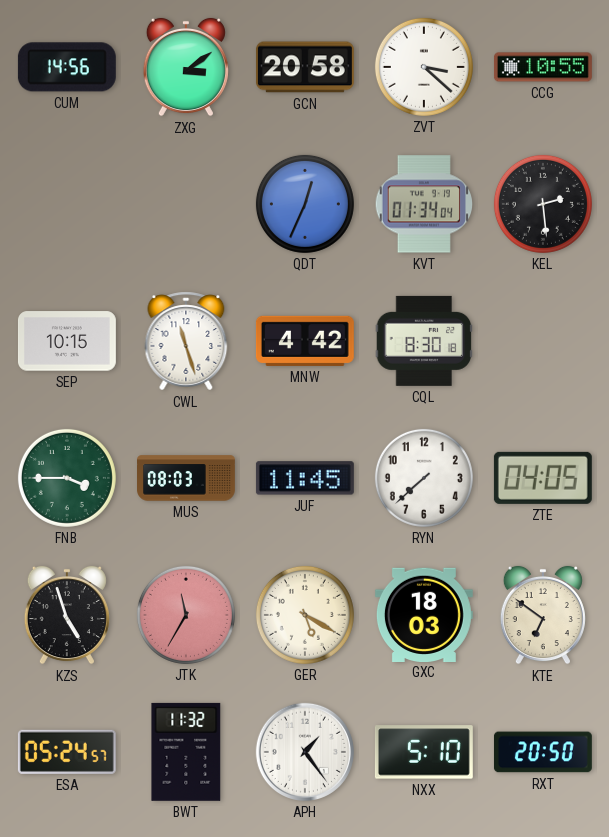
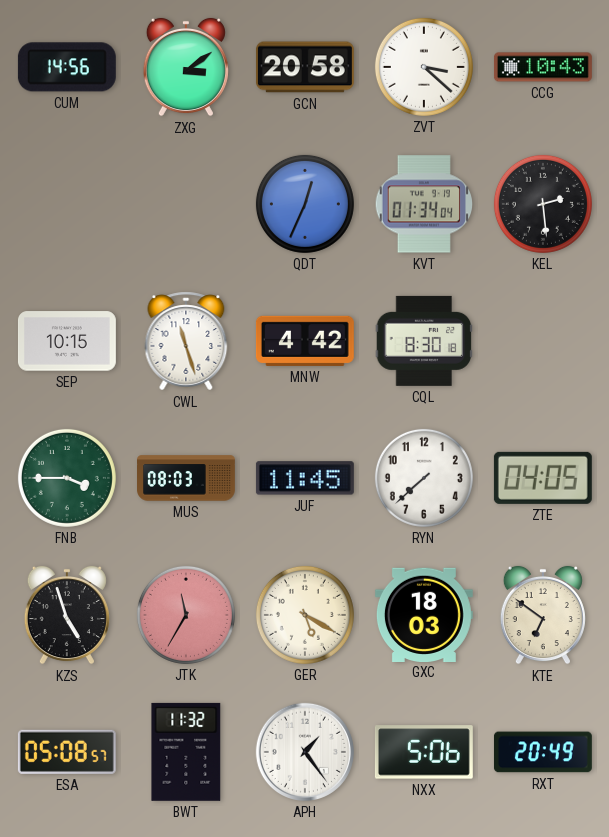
CCG: 10:55 -> 10:43
ESA: 05:24 -> 05:08
NXX: 5:10 -> 5:06
RXT: 20:50 -> 20:49
